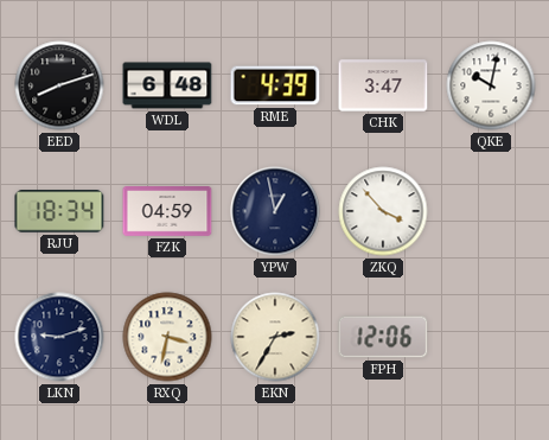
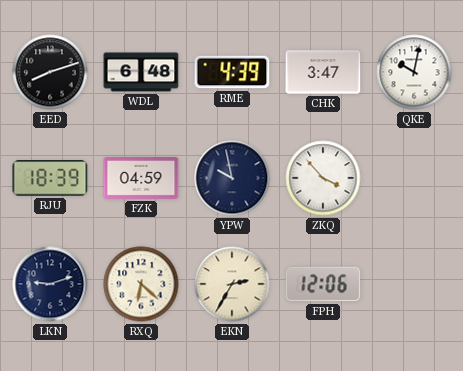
RJU: 18:34 -> 18:39
YPW: 12:58 -> 9:58
RXQ: 3:32 -> 6:22
